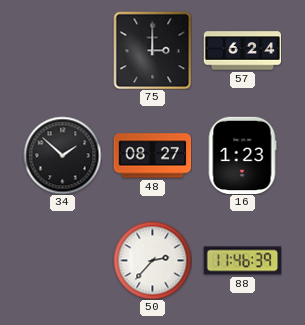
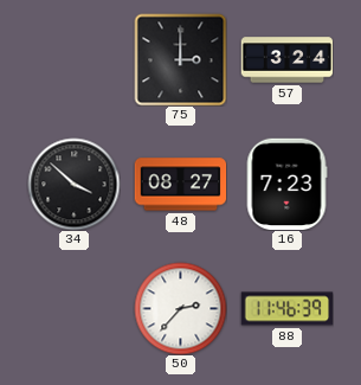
57: 6:24 -> 3:24
34: 1:52 -> 3:52
16: 1:23 -> 7:23
